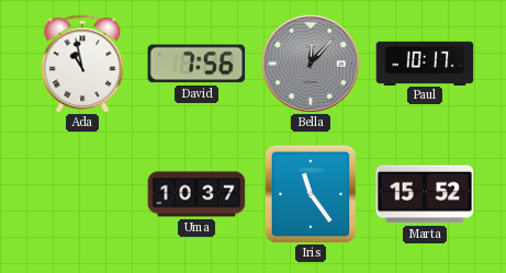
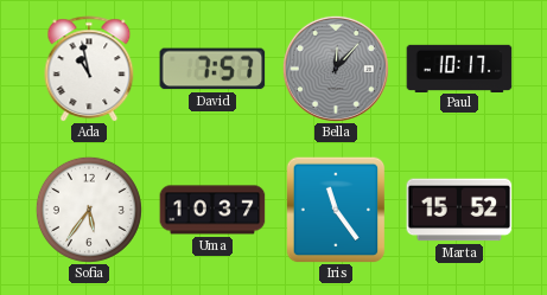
David: 7:56 -> 7:57
Sofia: none -> 5:36
